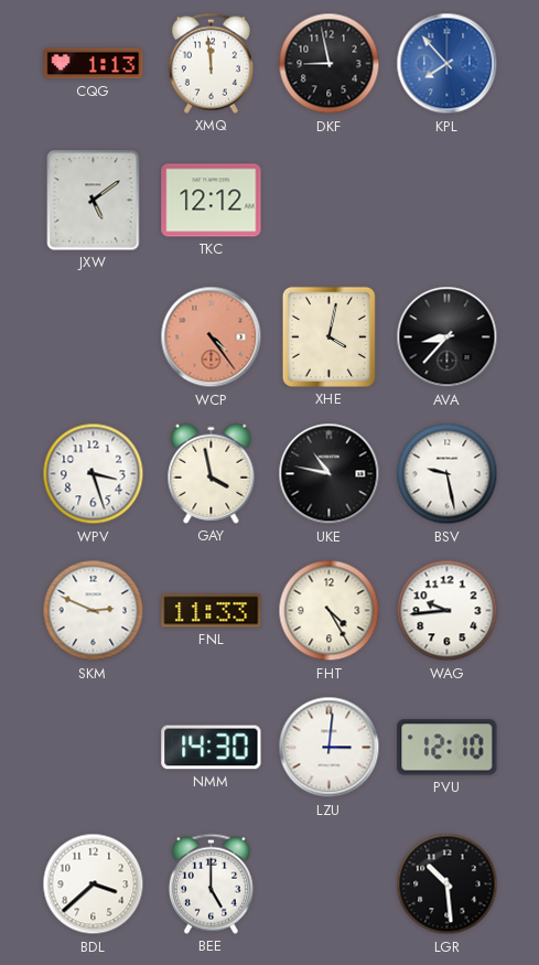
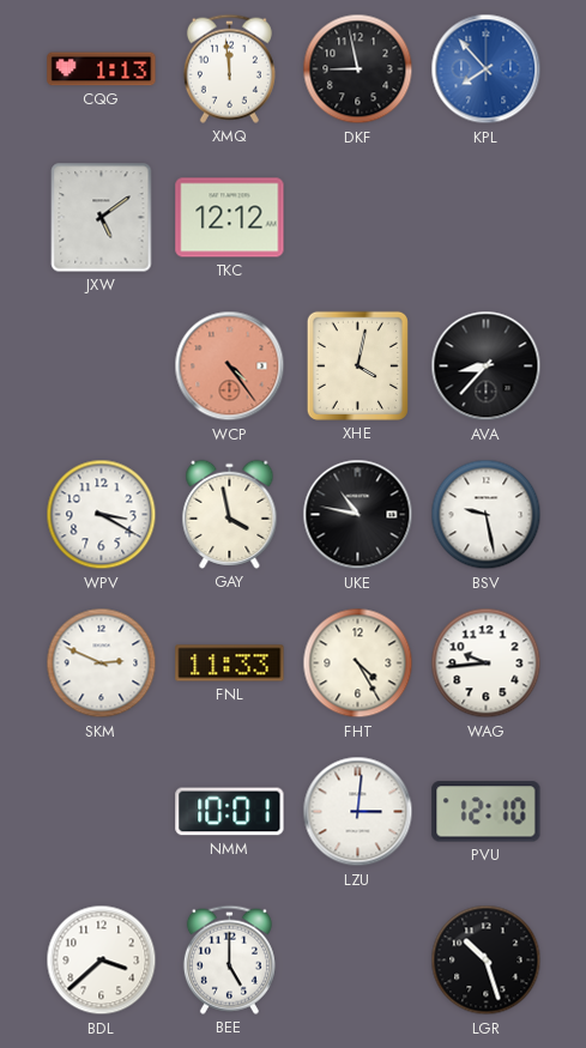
WPV: 3:27 -> 3:20
NMM: 14:30 -> 10:01
LGR: 10:29 -> 10:27
